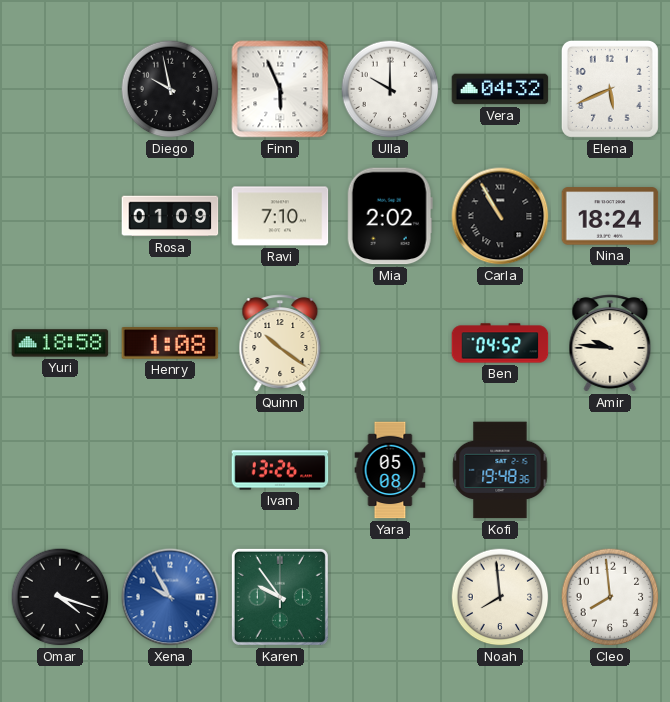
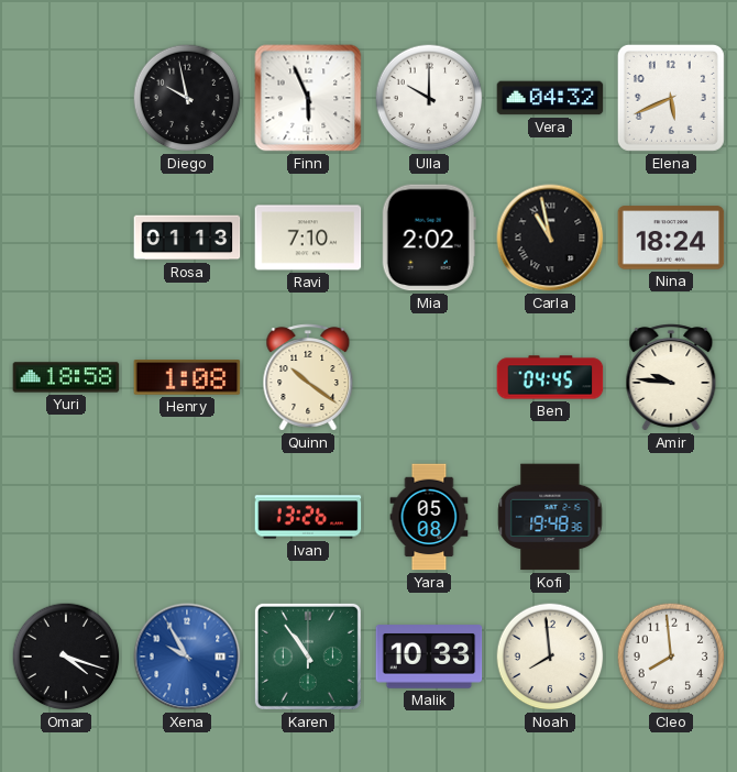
Rosa: 01:09 -> 01:13
Carla: 10:55 -> 10:58
Ben: 04:52 -> 04:45
Karen: 9:54 -> 10:54
Malik: none -> 10:33
